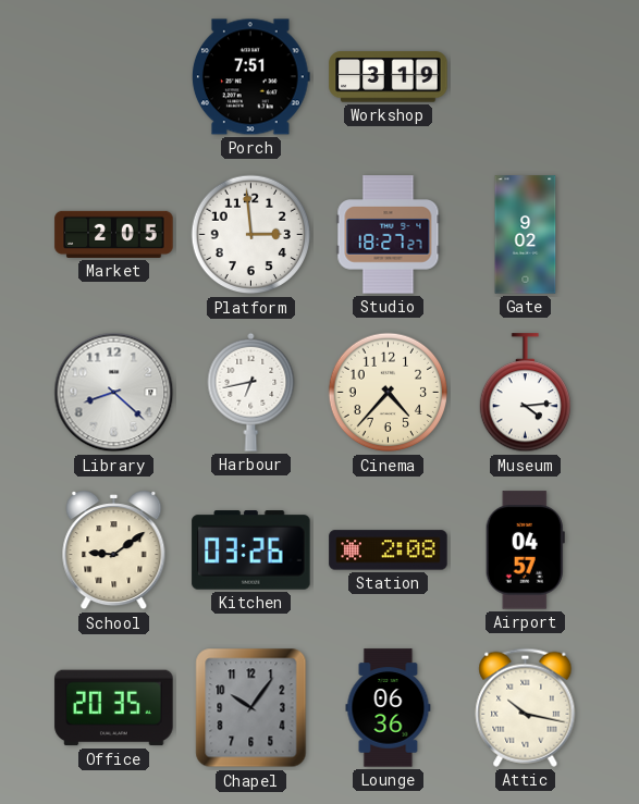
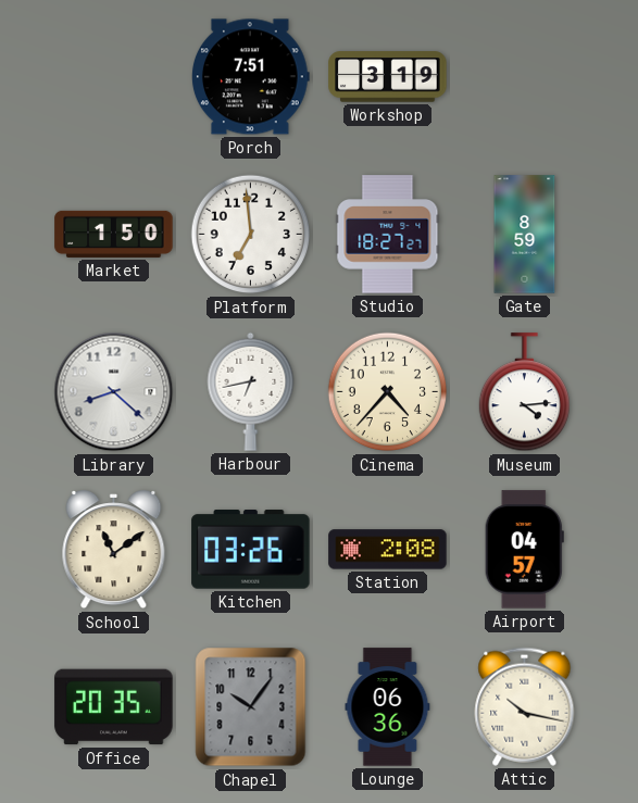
Market: 2:05 -> 1:50
Platform: 2:59 -> 6:59
Gate: 9:02 -> 8:59
School: 9:09 -> 11:09
